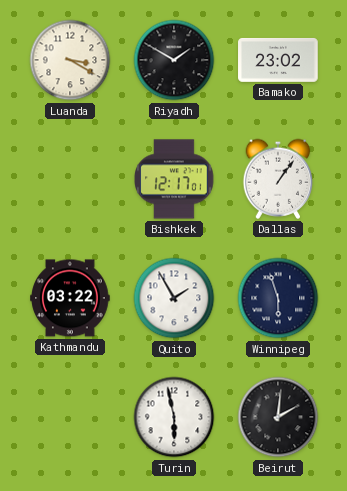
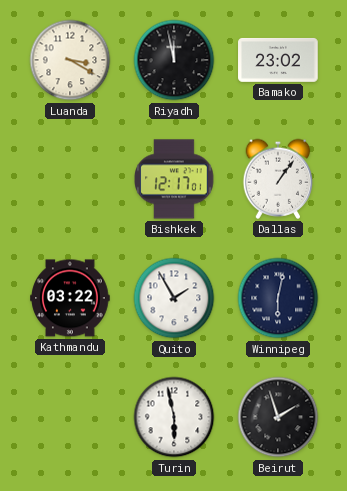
Riyadh: 1:50 -> 11:58
Winnipeg: 5:57 -> 6:02
Beirut: 2:01 -> 1:57
